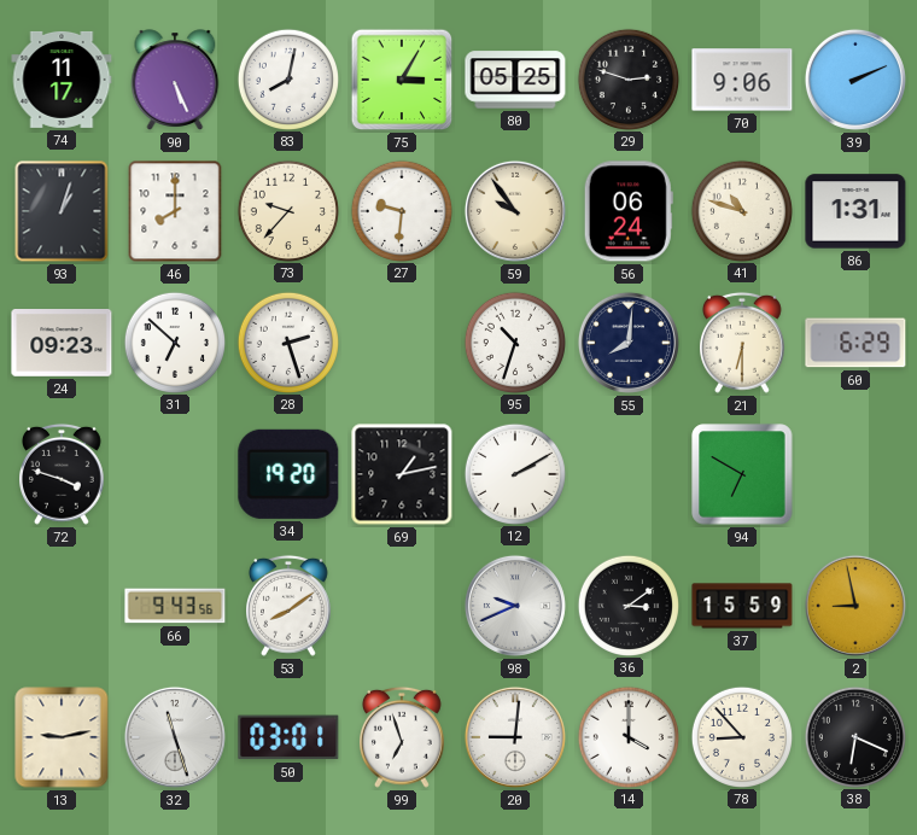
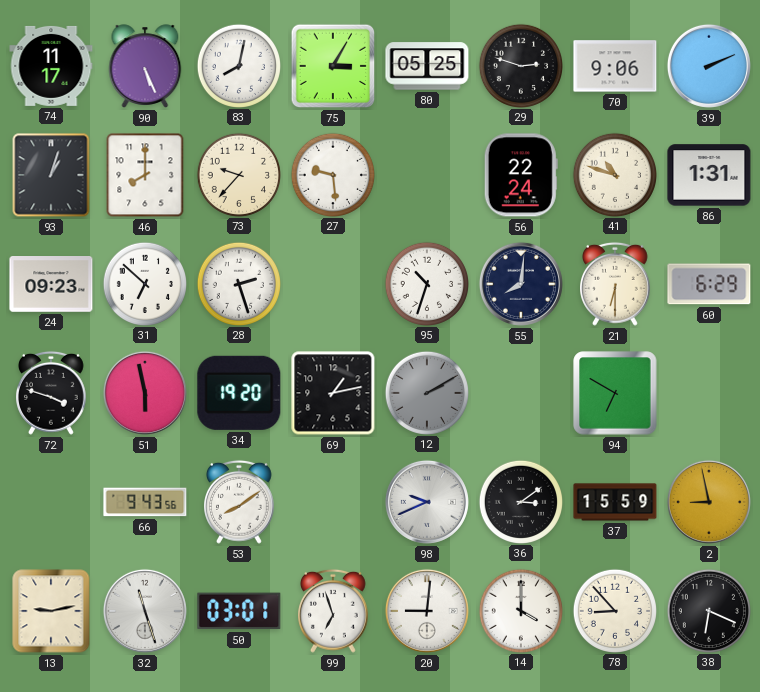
27: 9:31 -> 9:29
59: 9:54 -> none
56: 06:24 -> 22:24
51: none -> 5:58
12 dial: white -> grey
